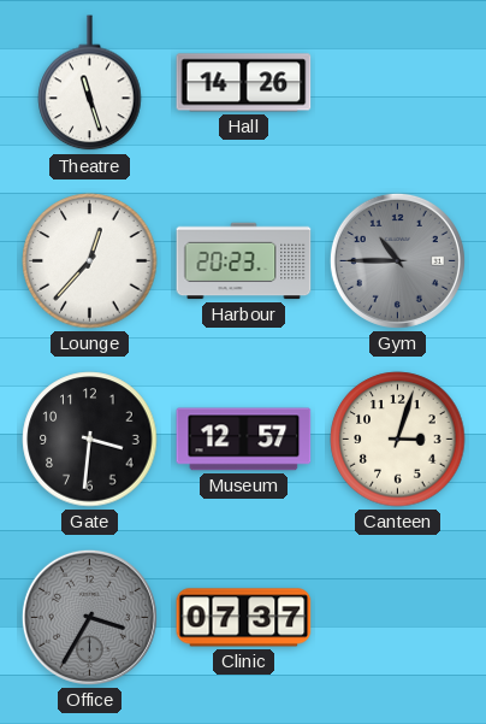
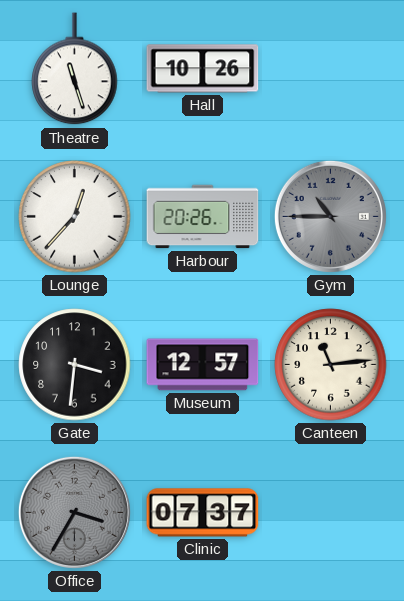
Hall: 14:26 -> 10:26
Harbour: 20:23 -> 20:26
Canteen: 3:03 -> 11:14
